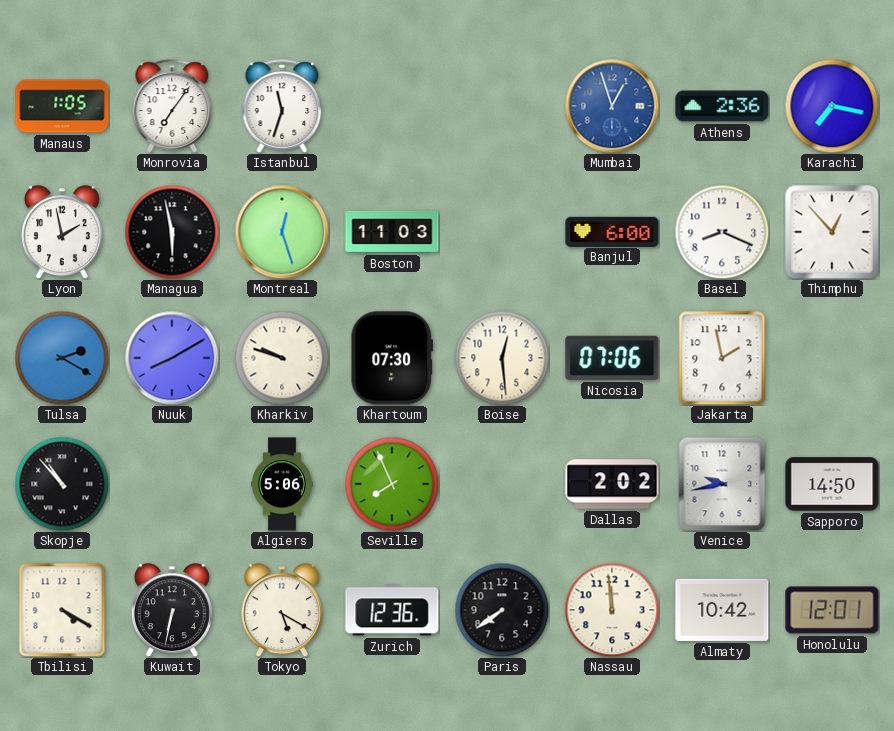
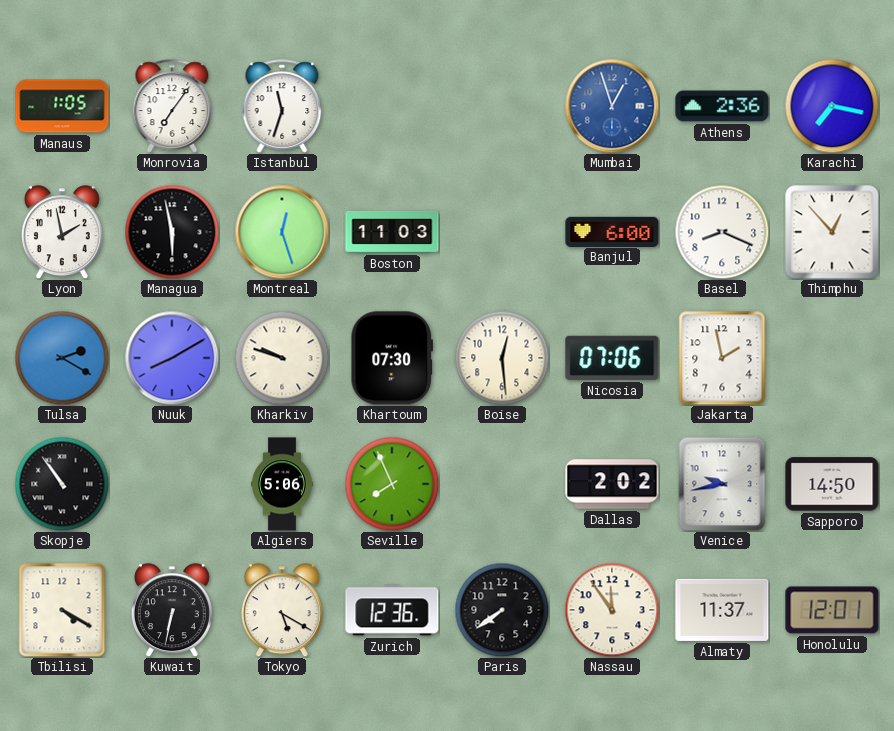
Skopje: 10:53 -> 10:54
Nassau: 11:59 -> 11:54
Almaty: 10:42 -> 11:37
